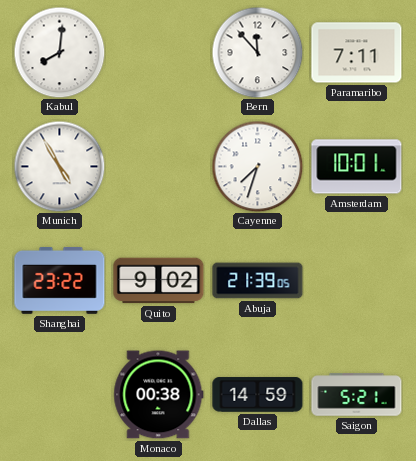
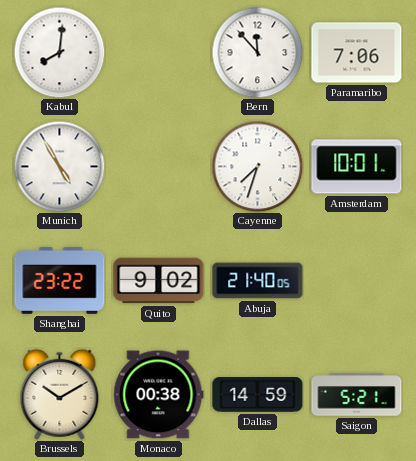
Paramaribo: 7:11 -> 7:06
Abuja: 21:39 -> 21:40
Brussels: none -> 10:10
